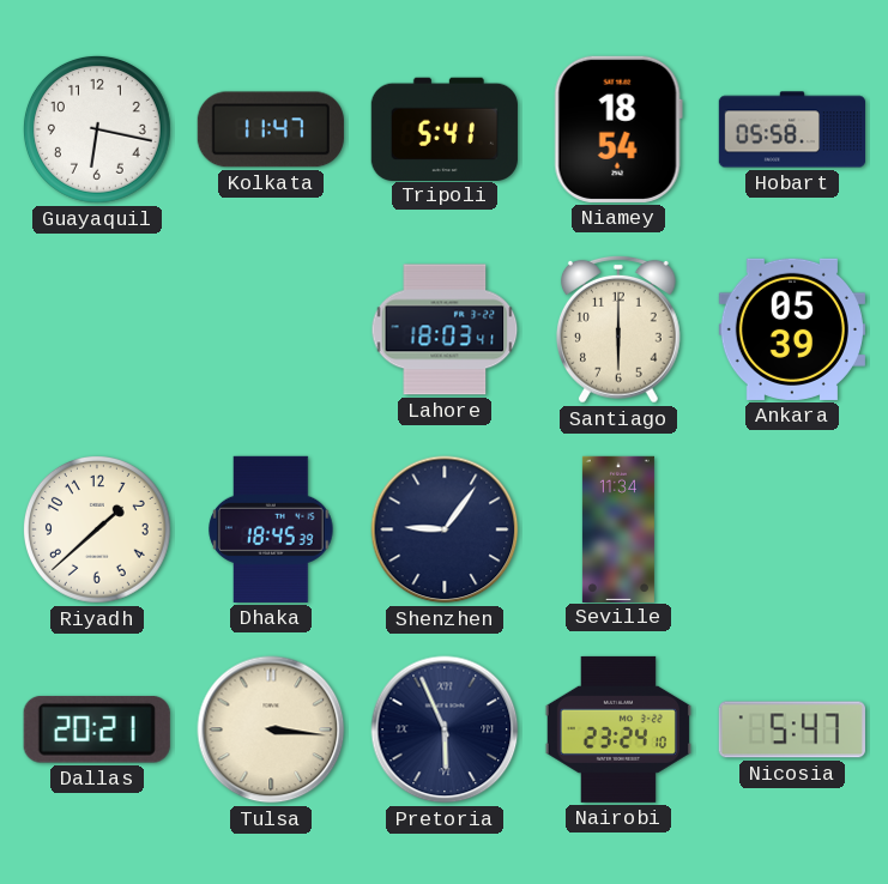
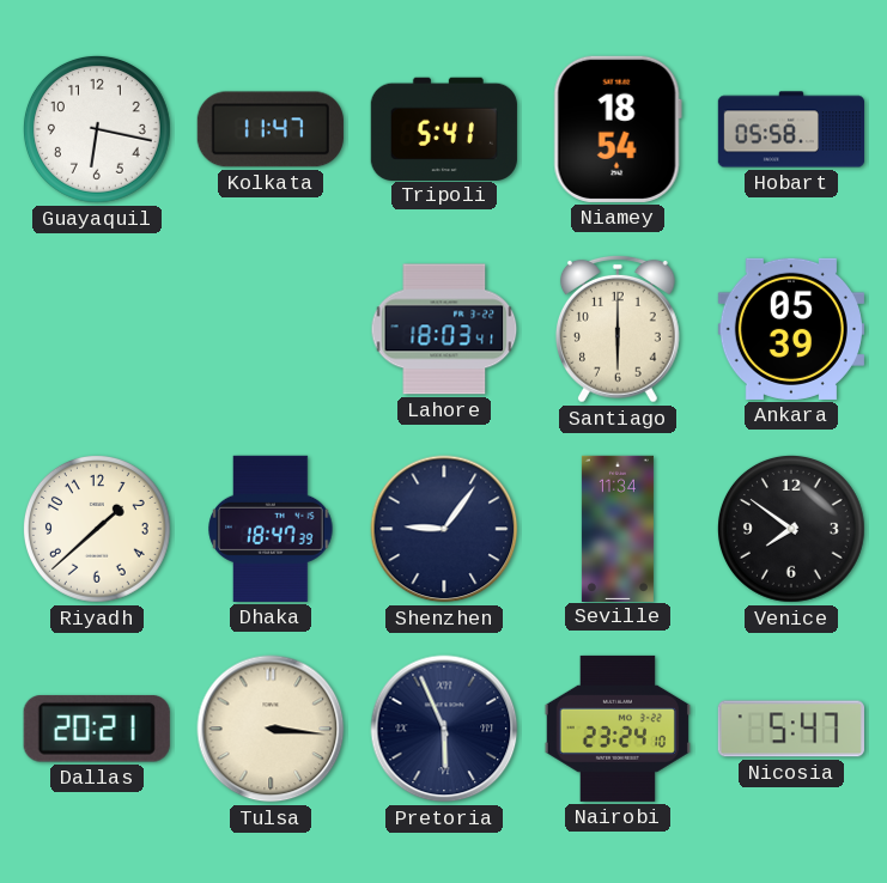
Dhaka: 18:45 -> 18:47
Venice: none -> 7:51
